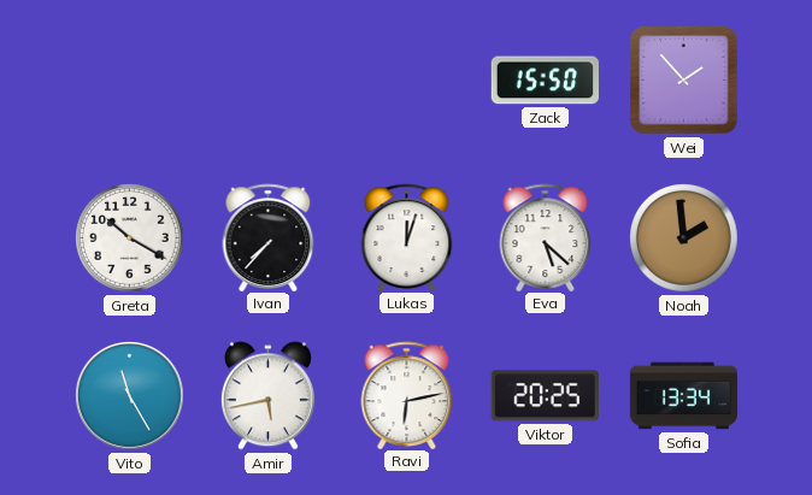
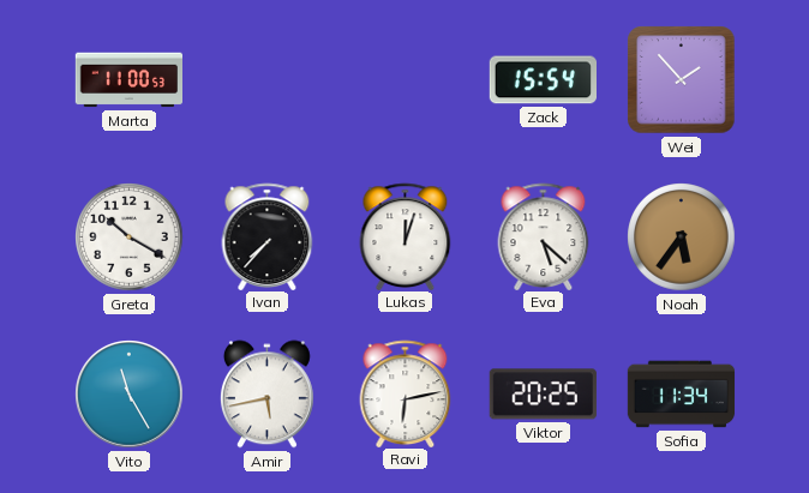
Marta: none -> 11:00
Zack: 15:50 -> 15:54
Noah: 1:59 -> 5:36
Sofia: 13:34 -> 11:34
